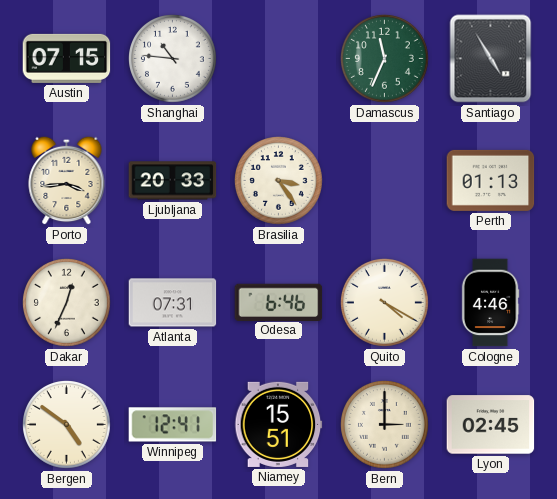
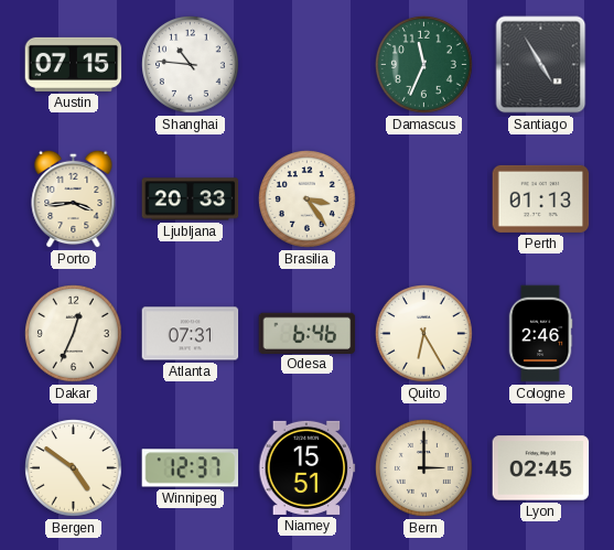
Quito: 4:20 -> 6:25
Cologne: 4:46 -> 2:46
Winnipeg: 12:41 -> 12:37
